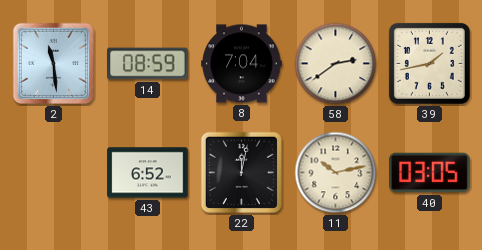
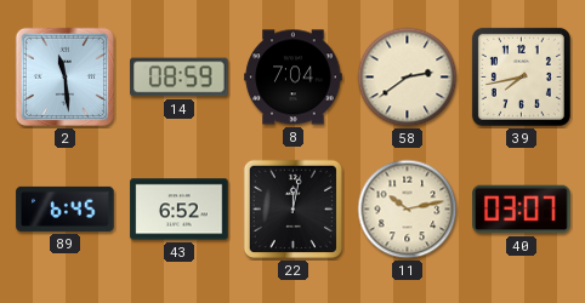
39: 1:43 -> 7:43
89: none -> 6:45
40: 03:05 -> 03:07
